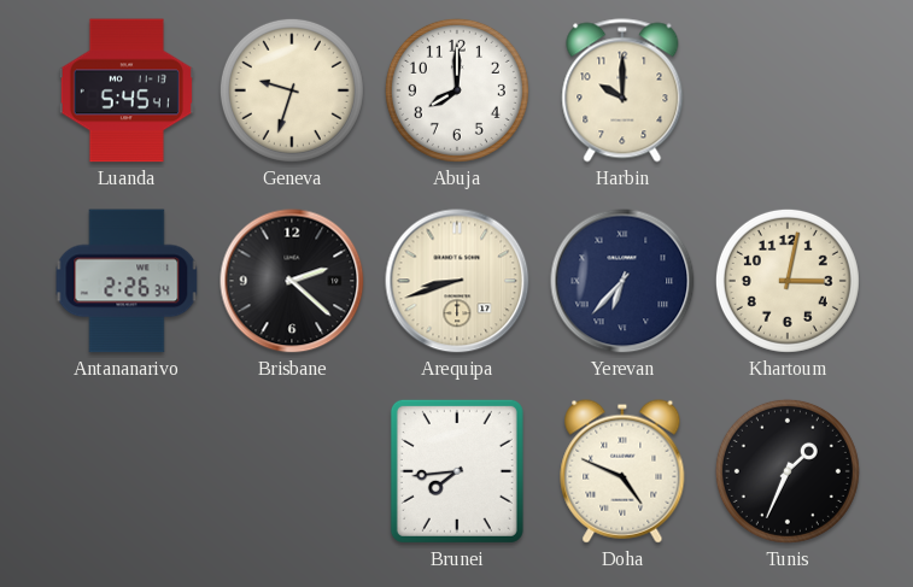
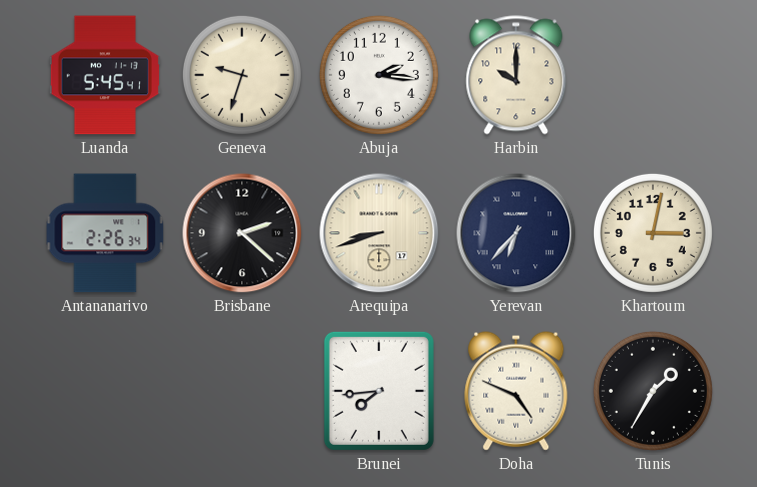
Abuja: 8:00 -> 2:16
Tunis: 1:34 -> 1:35
